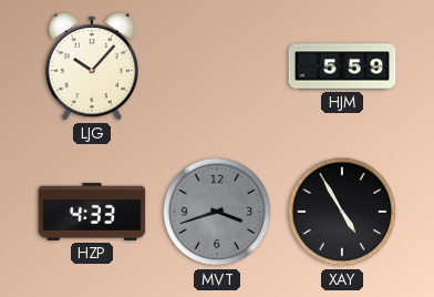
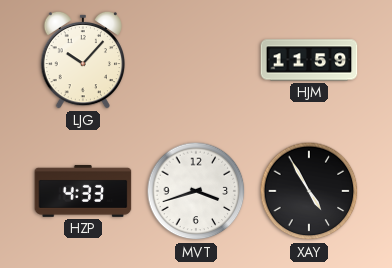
HJM: 5:59 -> 11:59
MVT dial: grey -> white
